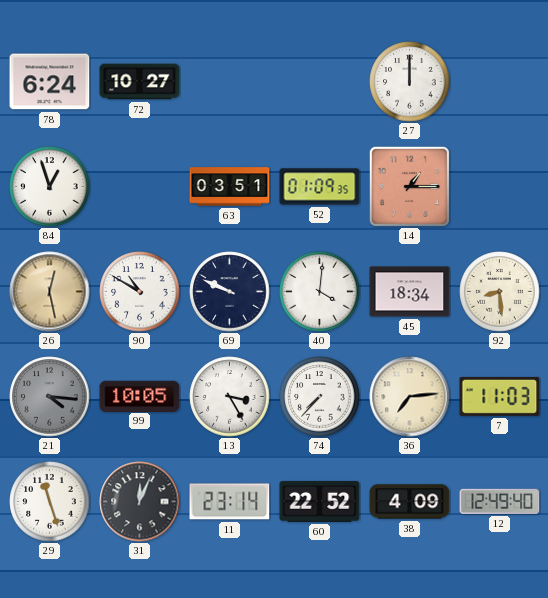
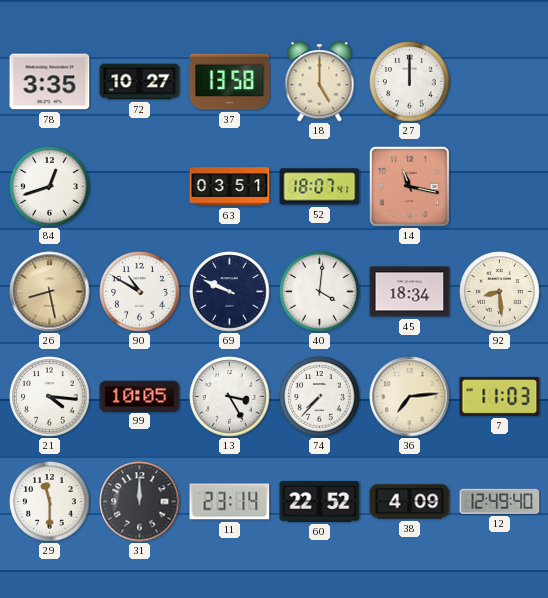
78: 6:24 -> 3:35
37: none -> 13:58
18: none -> 5:00
84: 12:57 -> 12:42
52: 01:09 -> 18:07
14: 1:15 -> 11:17
26: 12:28 -> 8:28
21 dial: grey -> white
29: 11:27 -> 11:30
31: 12:04 -> 12:00
